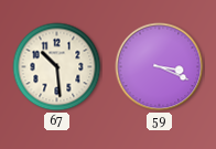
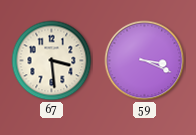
67: 10:29 -> 3:29
